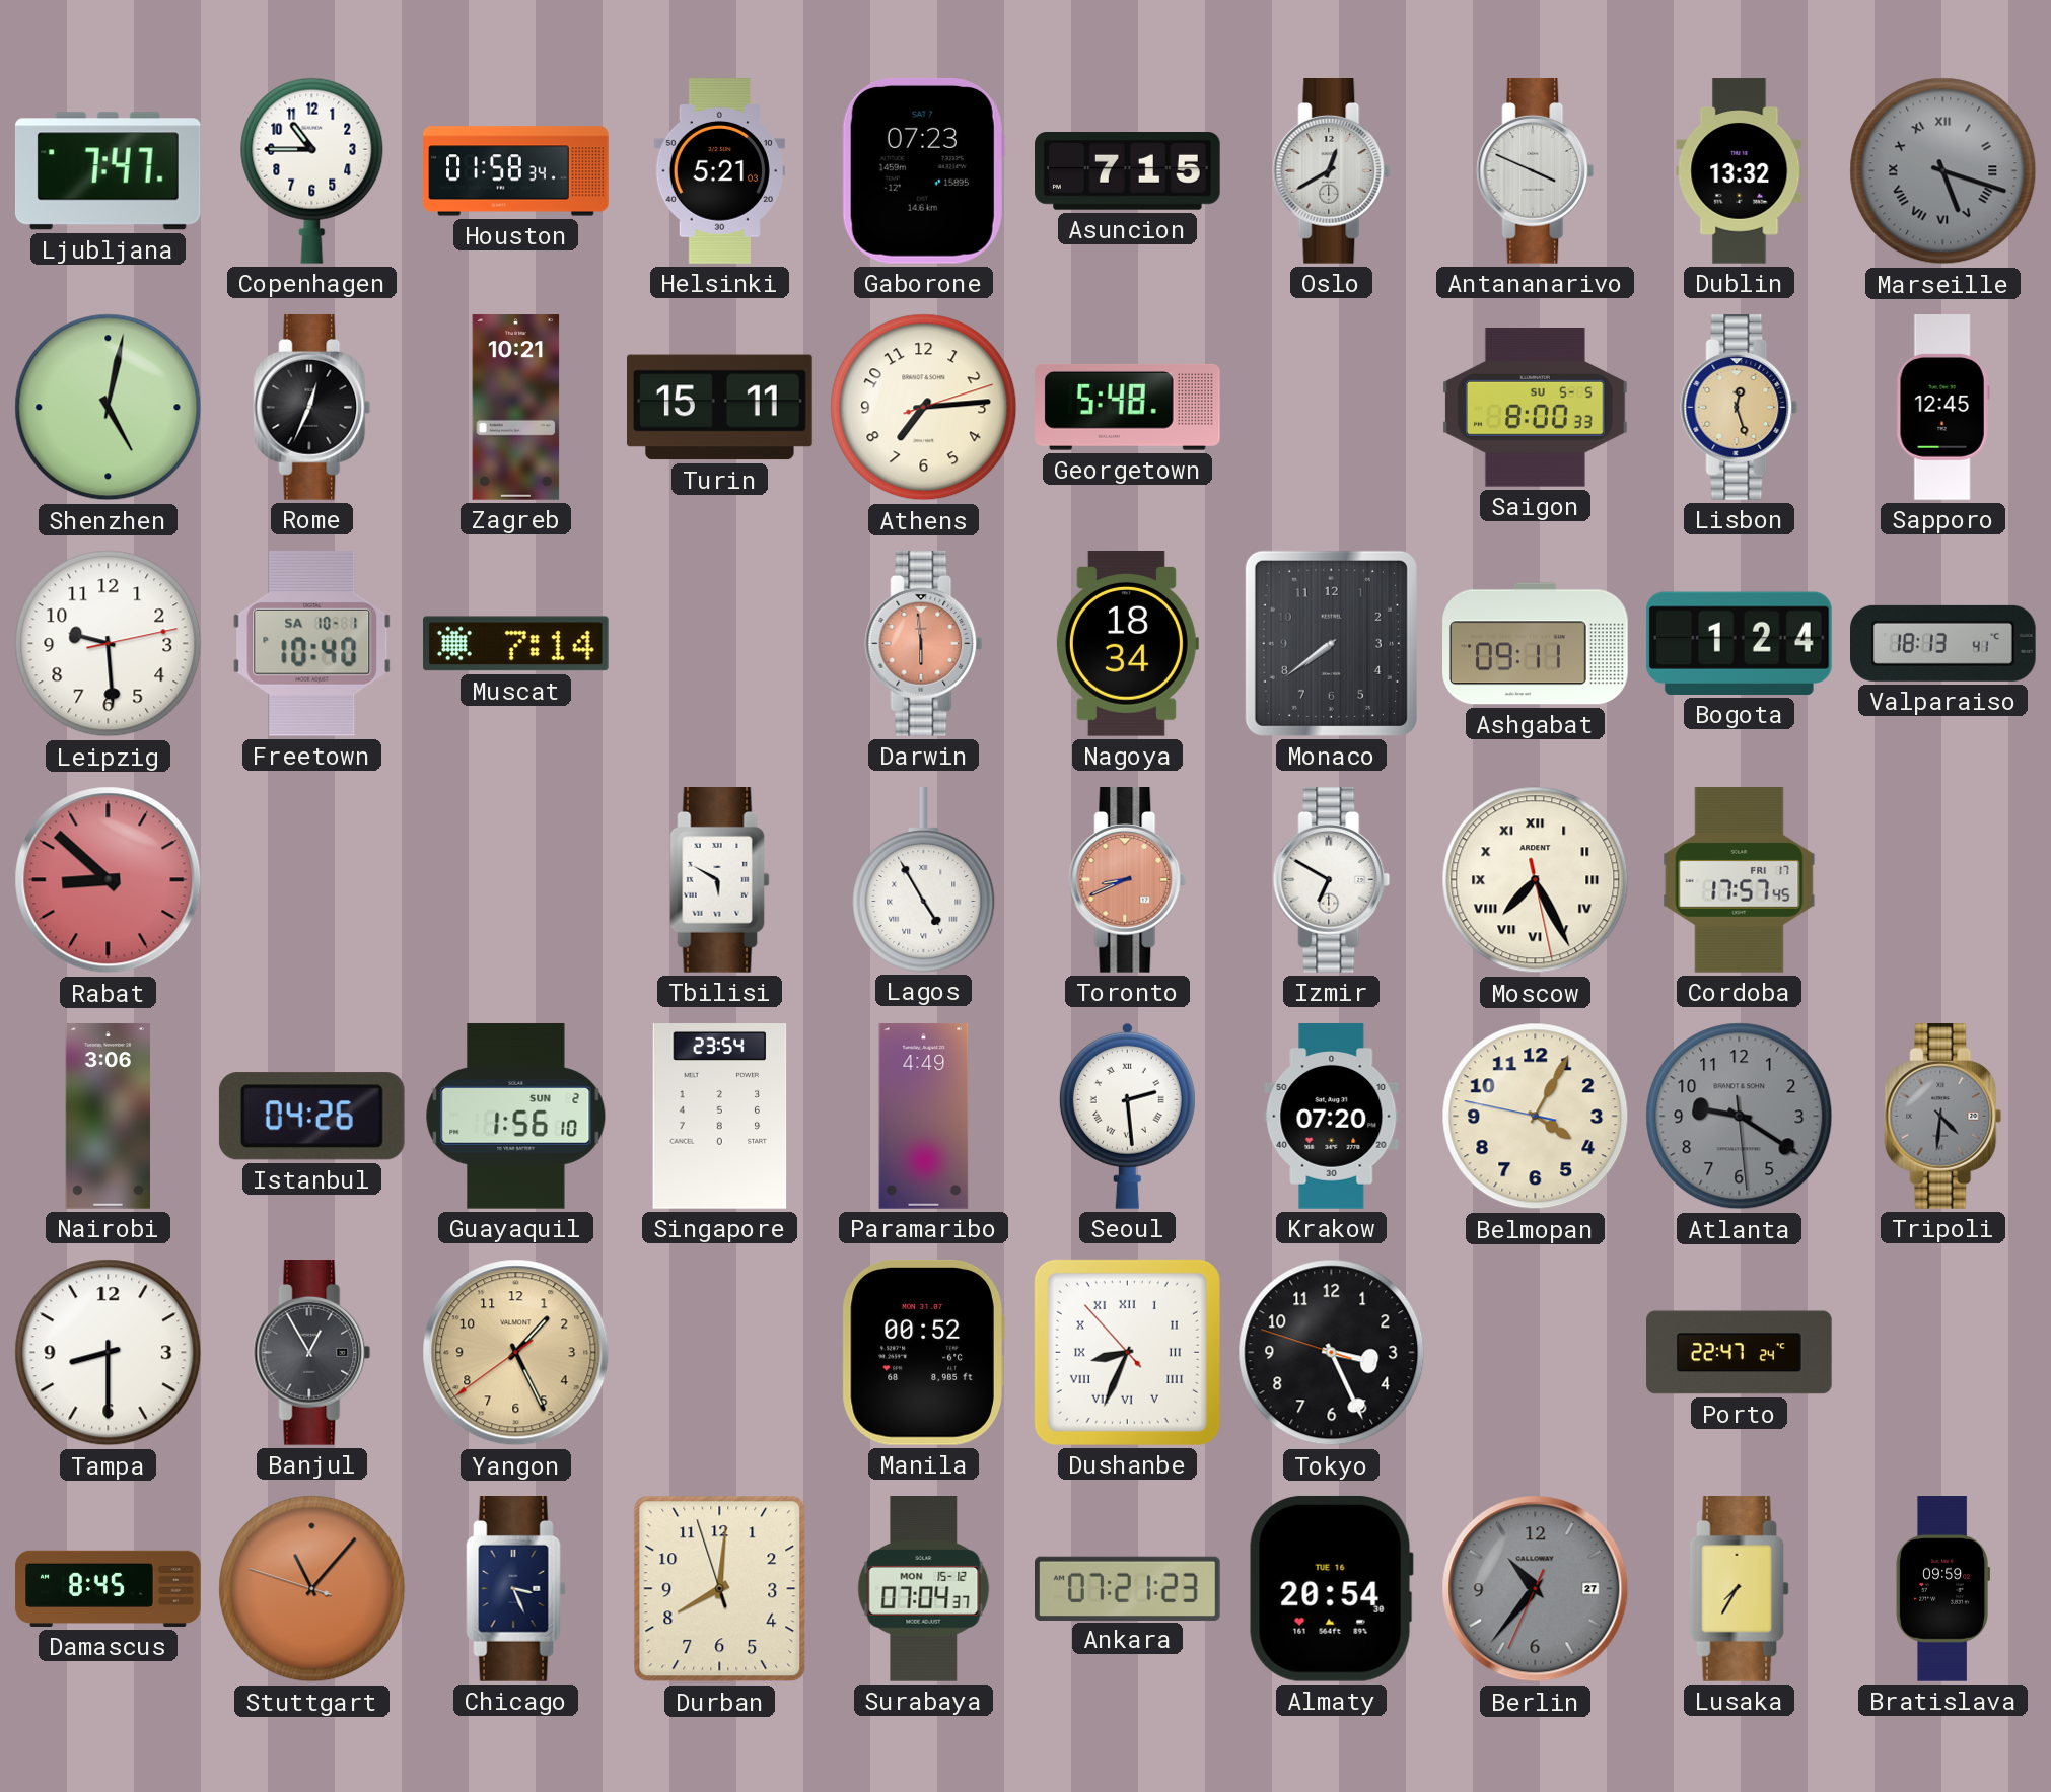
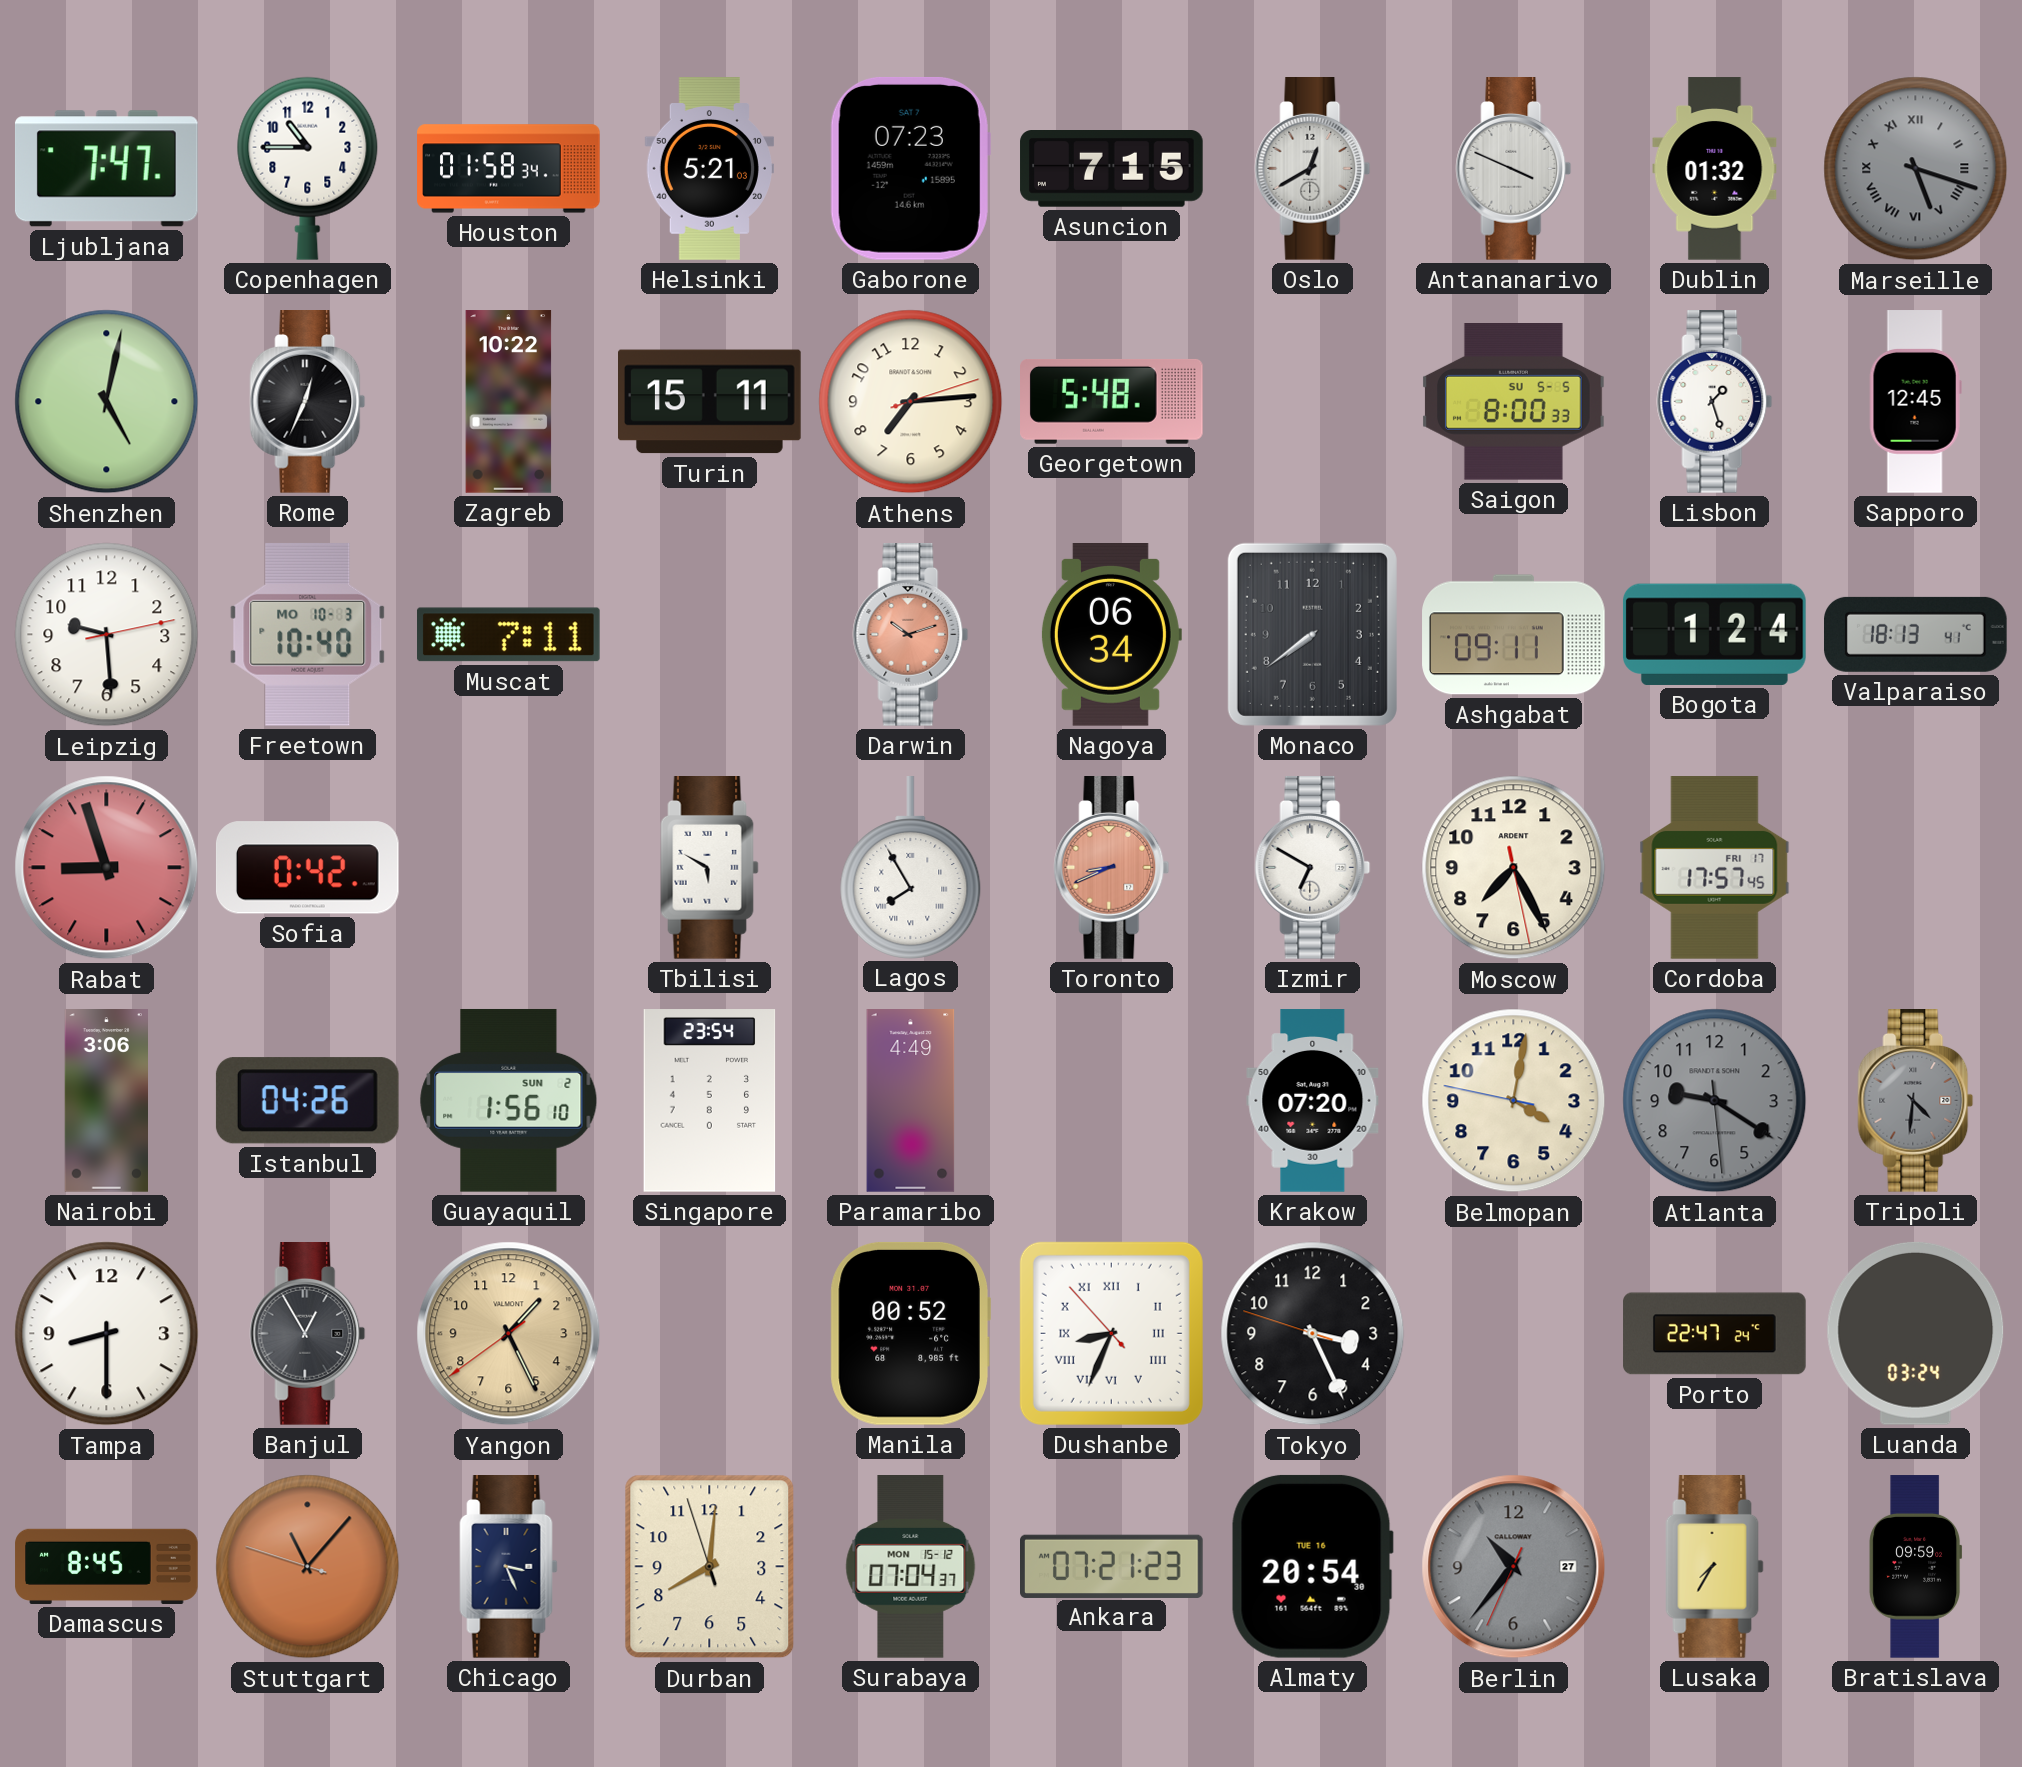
Dublin: 13:32 -> 01:32
Zagreb: 10:21 -> 10:22
Lisbon: 12:27 -> 1:27
Lisbon dial: champagne -> white
Freetown date: SA 10-1 -> MO 10-3
Muscat: 7:14 -> 7:11
Darwin: 5:59 -> 10:12
Nagoya: 18:34 -> 06:34
Rabat: 8:52 -> 8:57
Sofia: none -> 0:42
Lagos: 4:55 -> 7:55
Moscow numerals: Roman -> Arabic
Seoul: 2:29 -> none
Belmopan: 4:04 -> 4:01
Luanda: none -> 03:24
